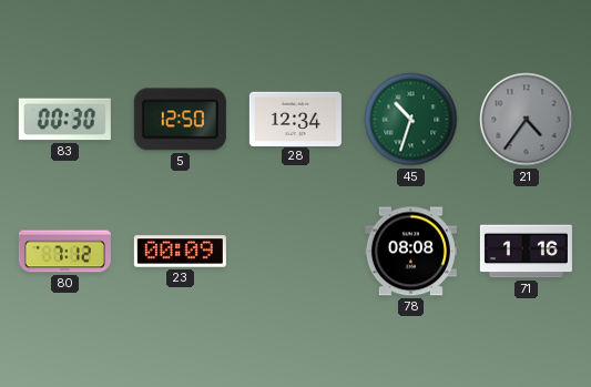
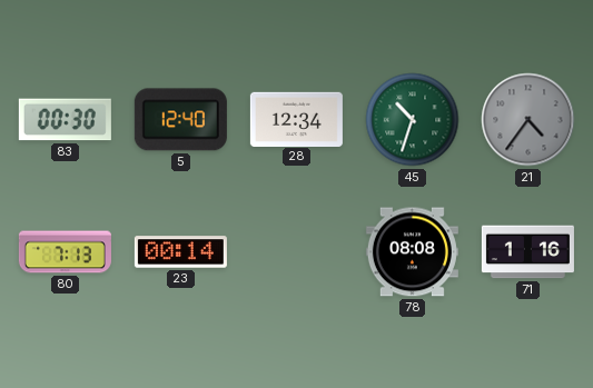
5: 12:50 -> 12:40
80: 7:12 -> 7:13
23: 00:09 -> 00:14
